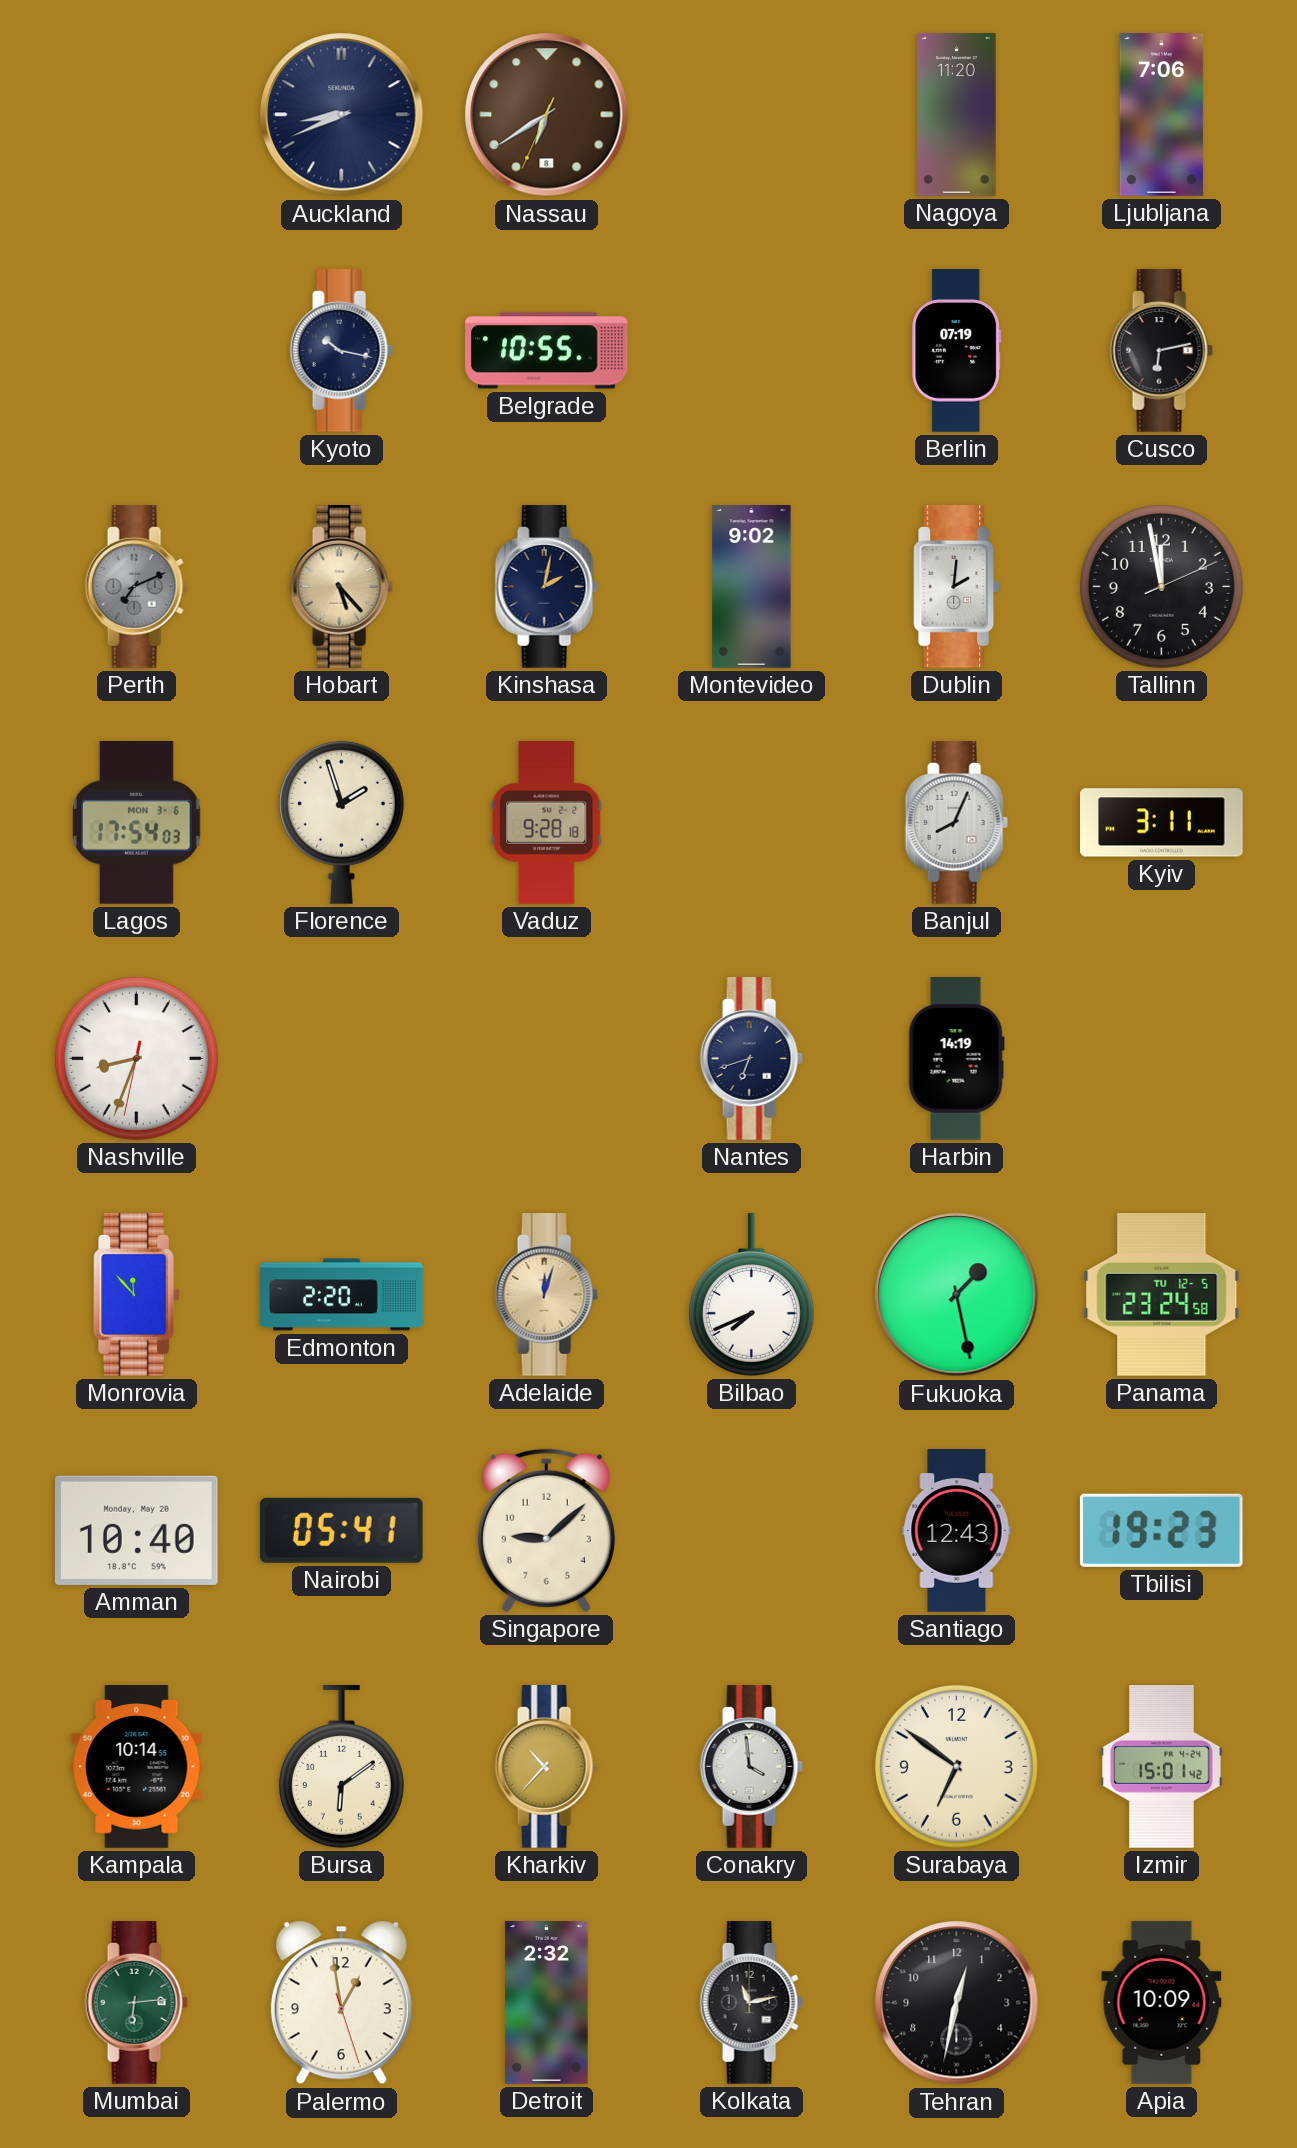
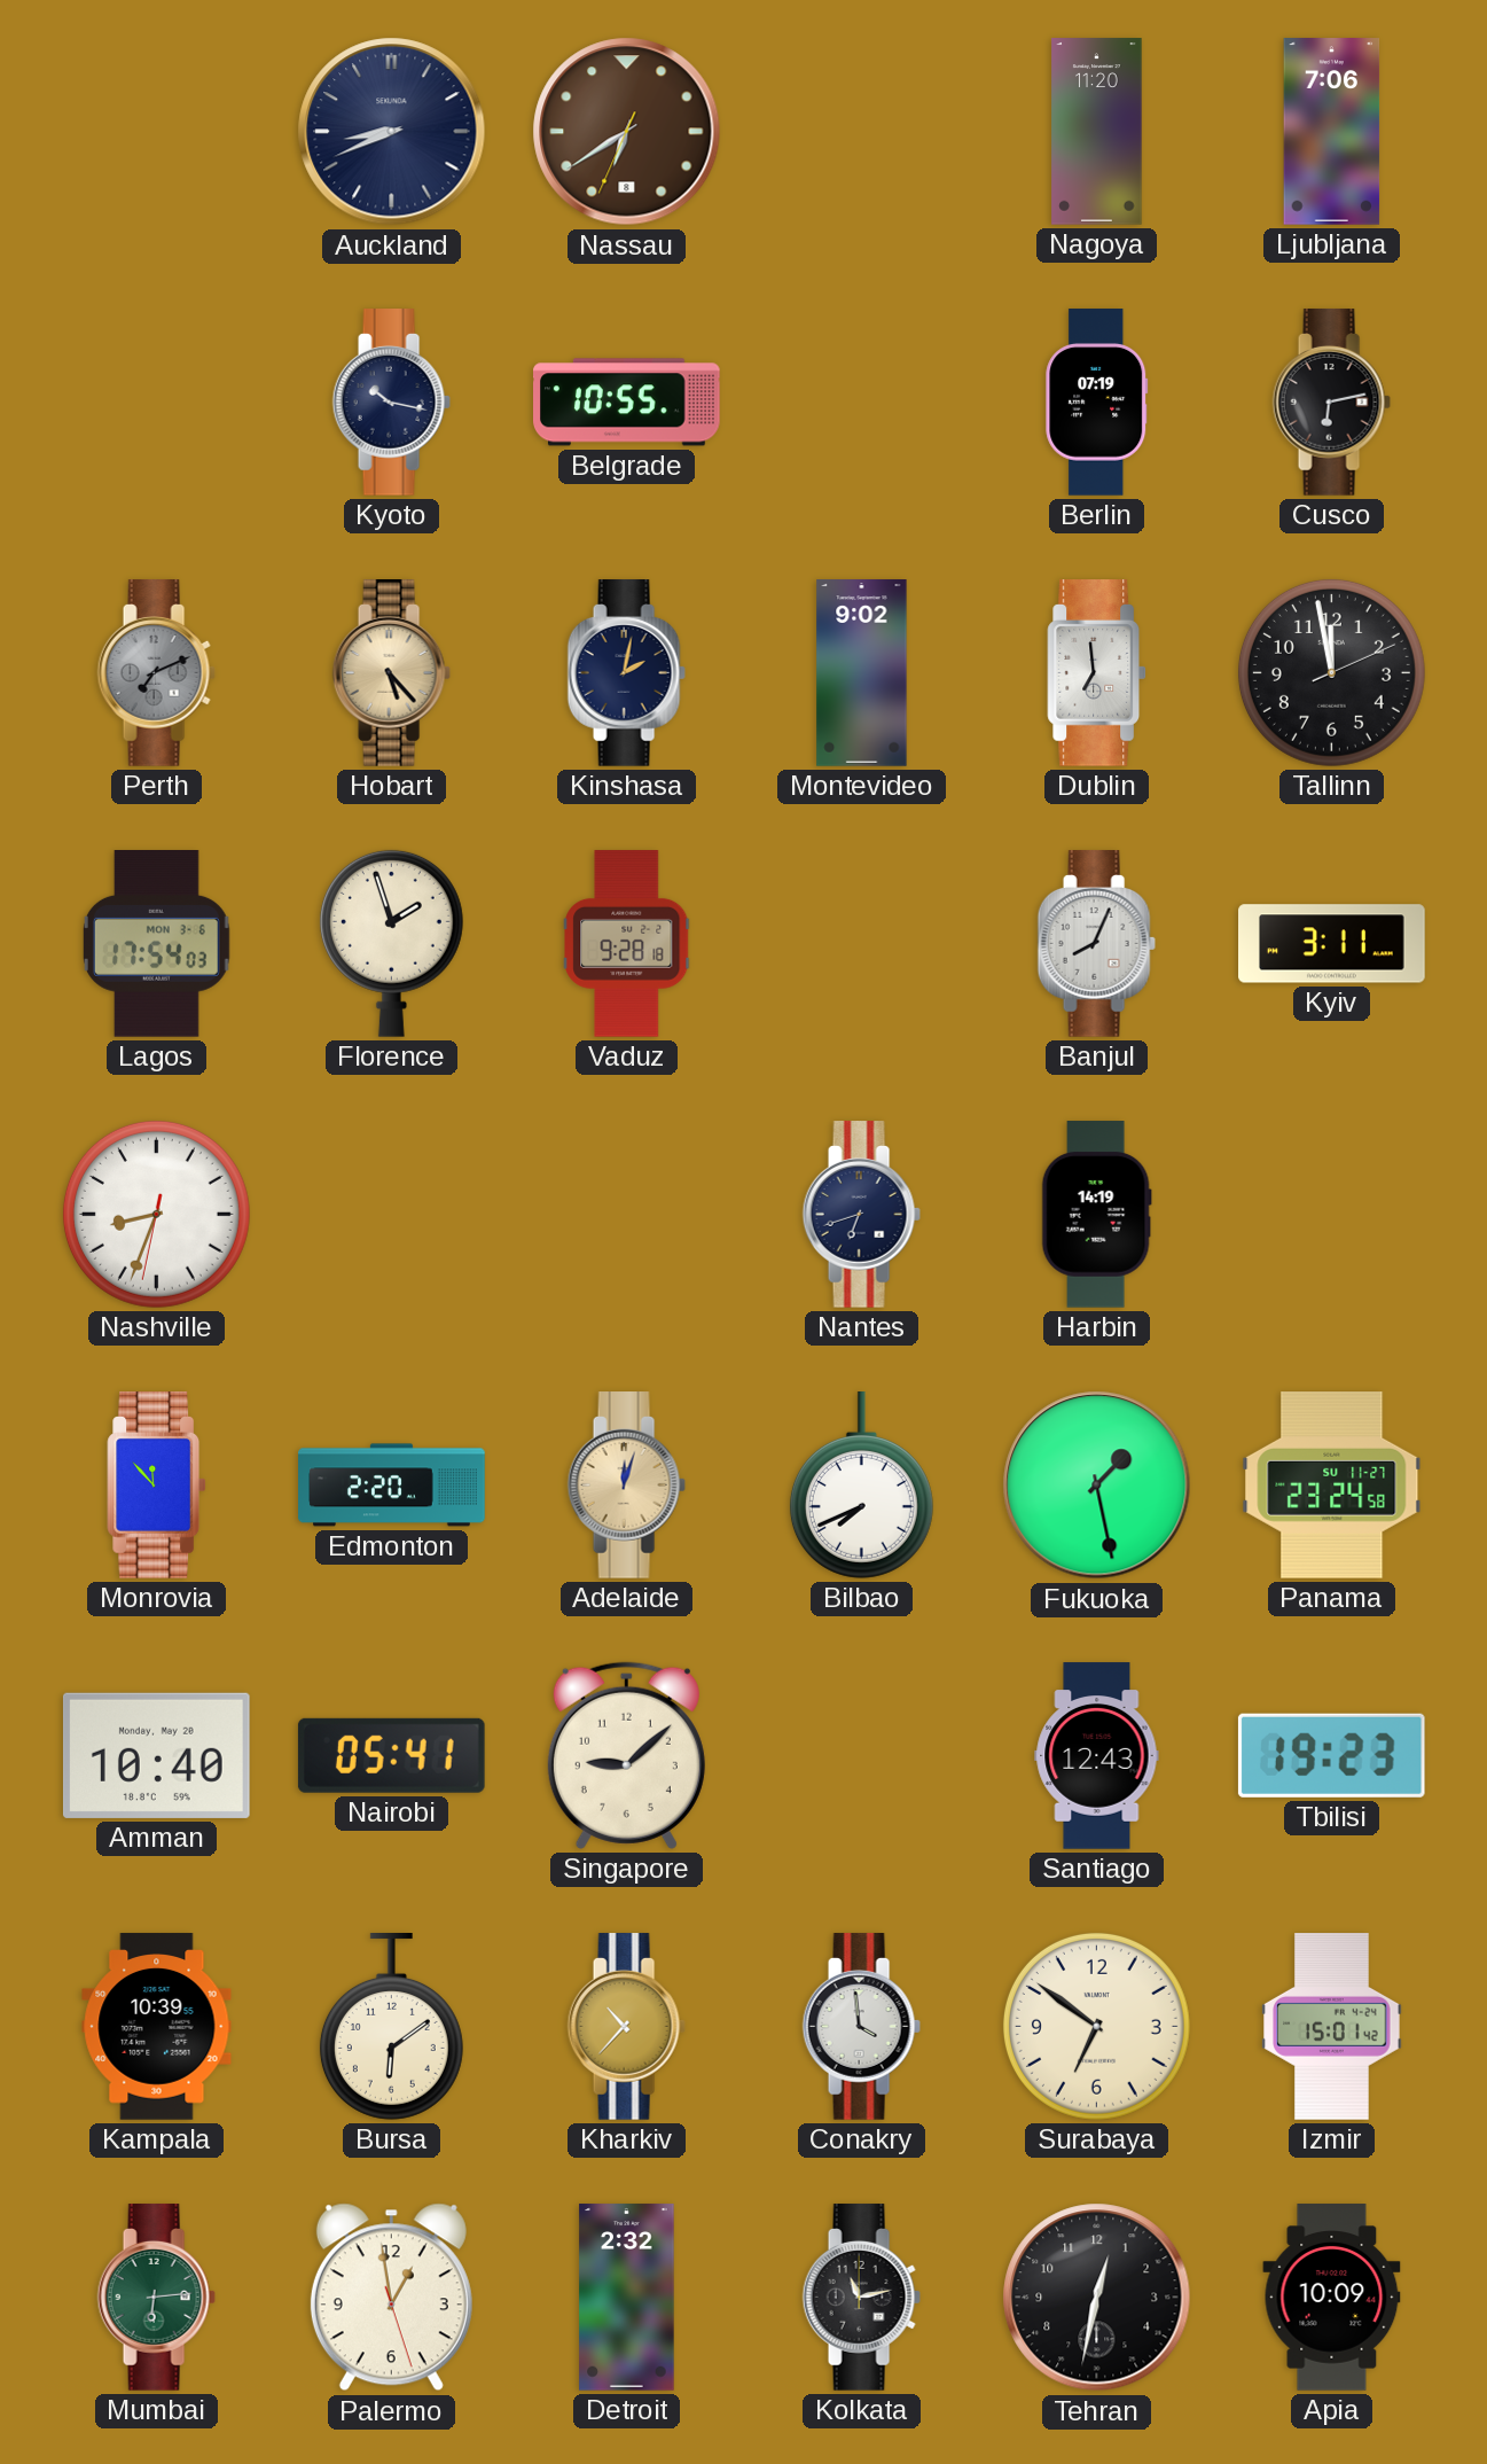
Dublin: 2:01 -> 6:59
Panama date: TU 12-5 -> SU 11-27
Kampala: 10:14 -> 10:39
